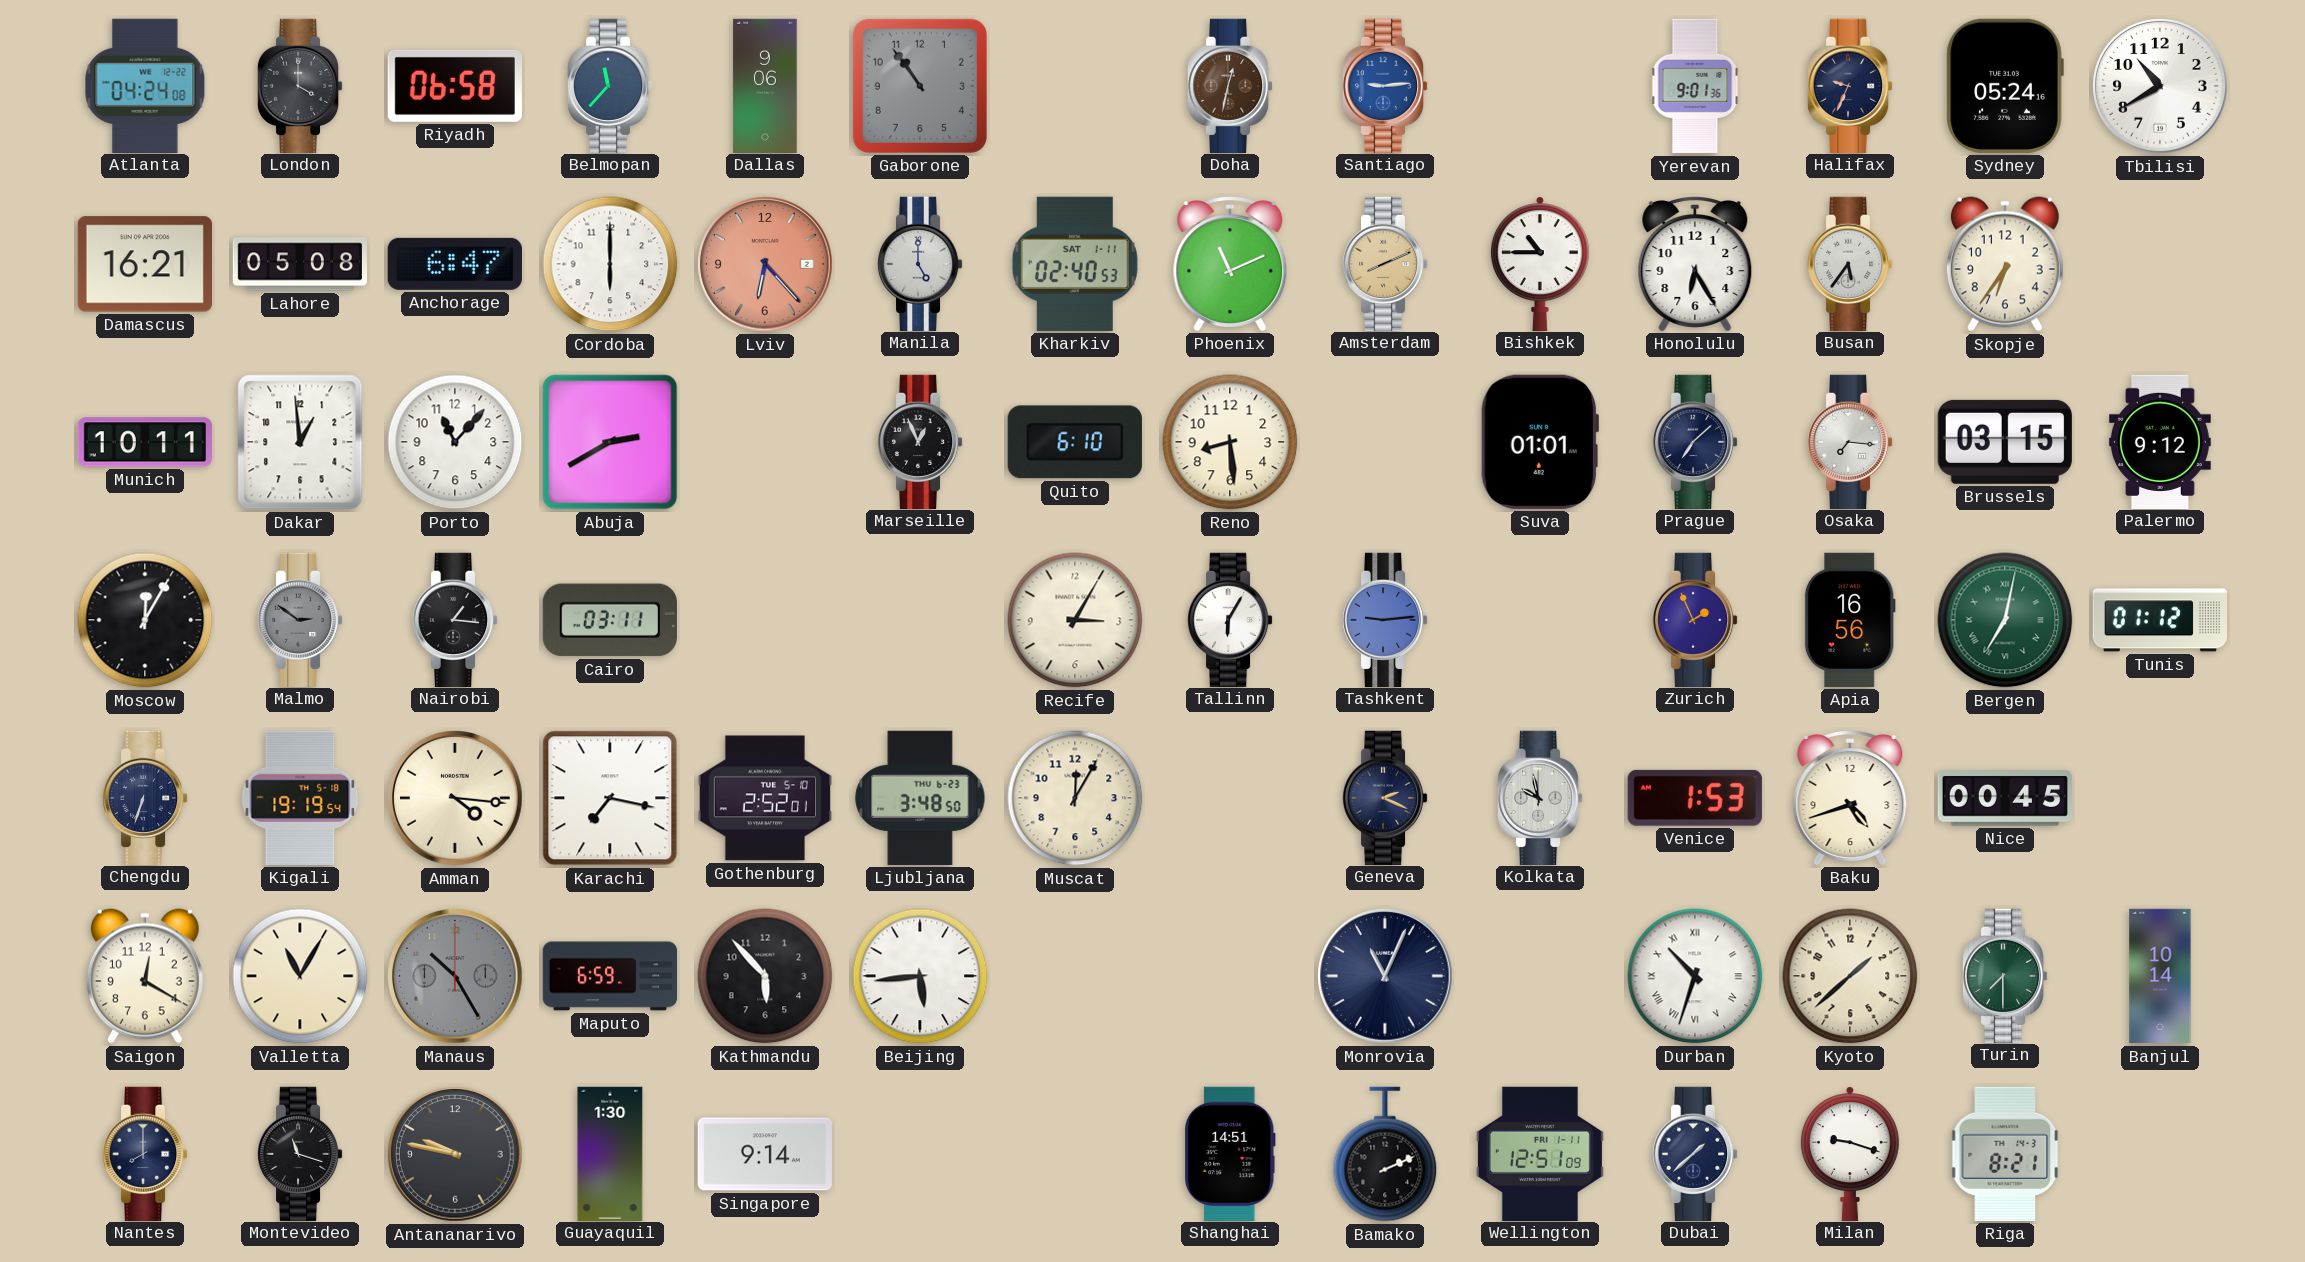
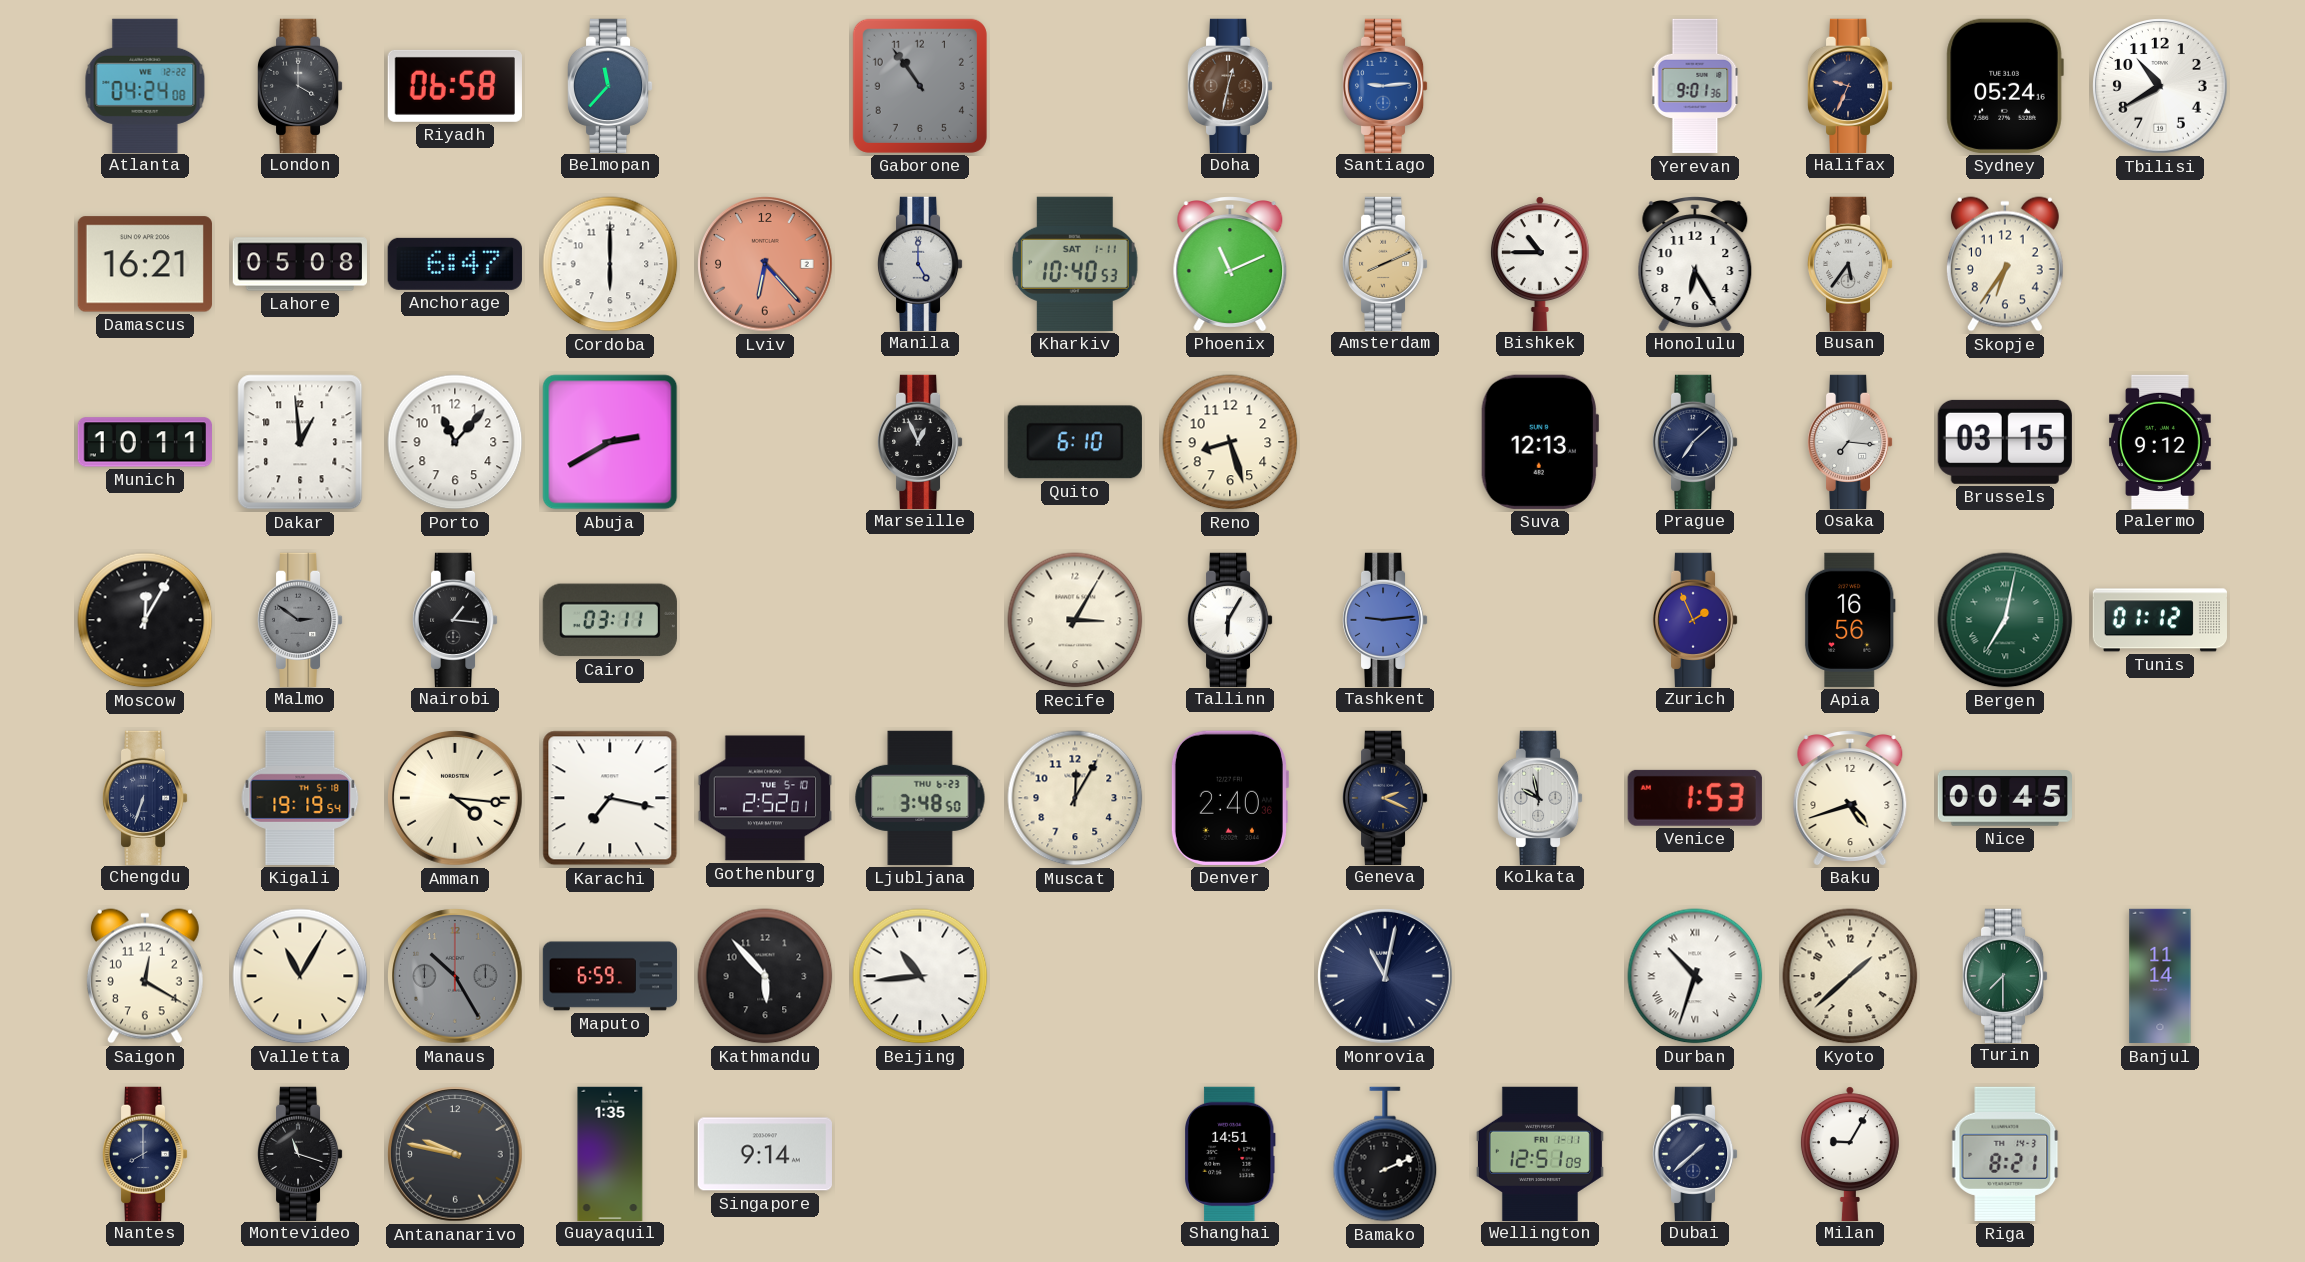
Dallas: 9:06 -> none
Kharkiv: 02:40 -> 10:40
Reno: 8:29 -> 8:27
Suva: 01:01 -> 12:13
Denver: none -> 2:40
Beijing: 5:44 -> 10:44
Monrovia: 11:04 -> 11:02
Banjul: 10:14 -> 11:14
Guayaquil: 1:30 -> 1:35
Milan: 9:18 -> 9:05
